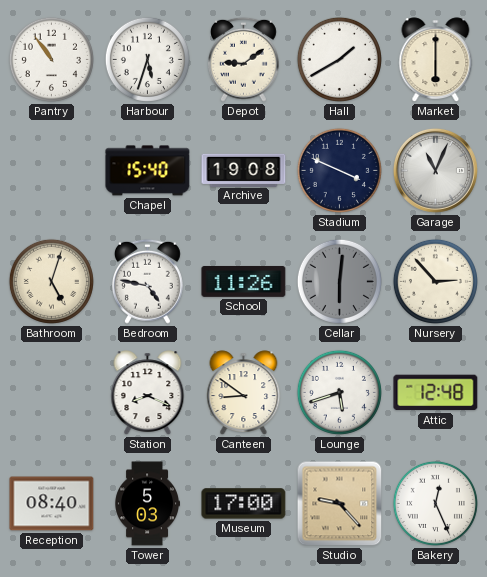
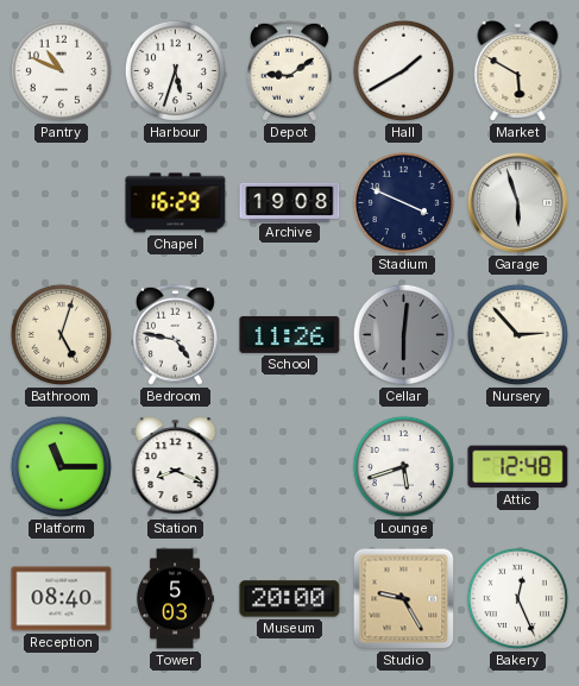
Pantry: 10:54 -> 10:49
Market: 6:00 -> 5:50
Chapel: 15:40 -> 16:29
Garage: 11:04 -> 5:57
Platform: none -> 11:15
Canteen: 8:51 -> none
Museum: 17:00 -> 20:00
Studio: 9:23 -> 9:25
